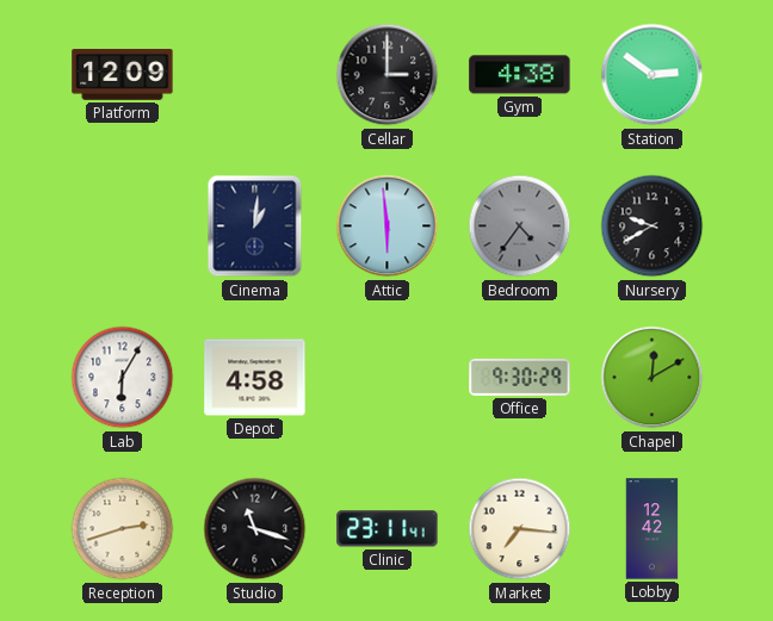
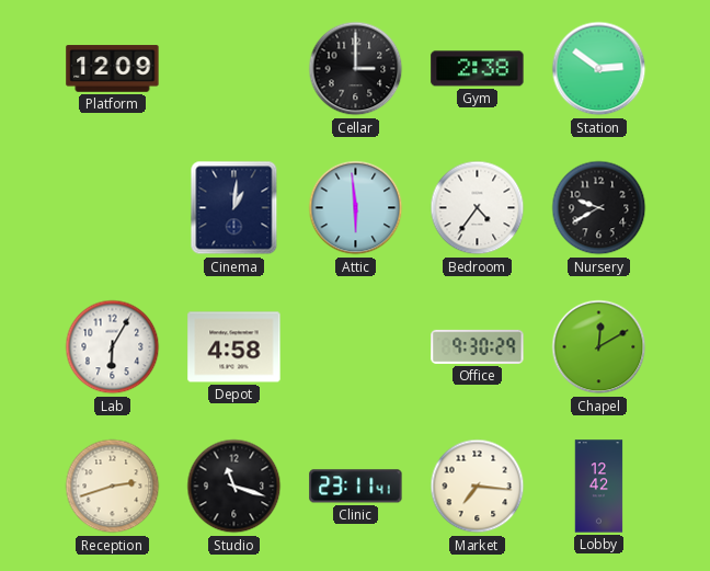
Gym: 4:38 -> 2:38
Bedroom dial: grey -> white
